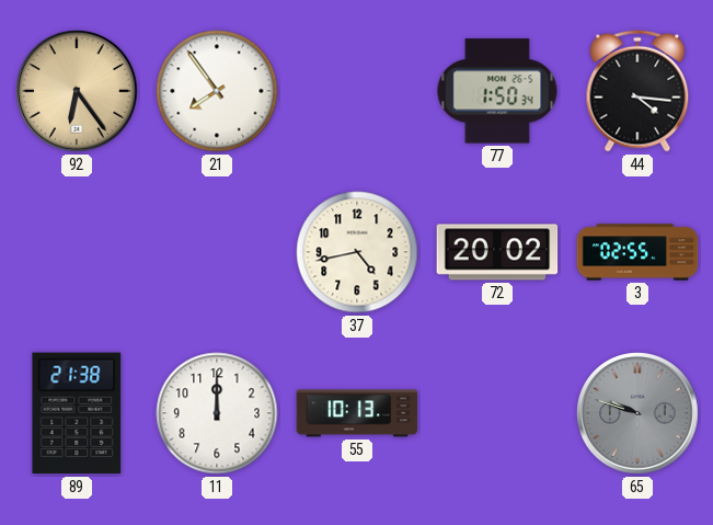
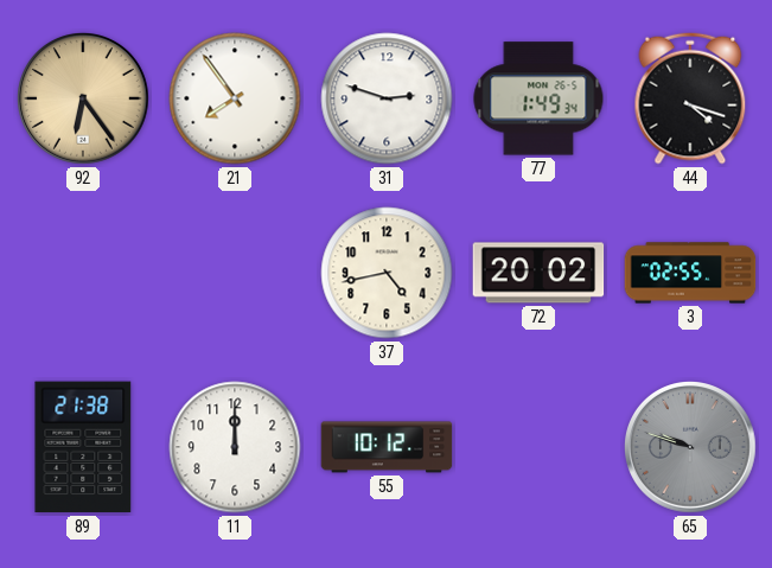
31: none -> 2:48
77: 1:50 -> 1:49
44: 4:16 -> 4:18
55: 10:13 -> 10:12
